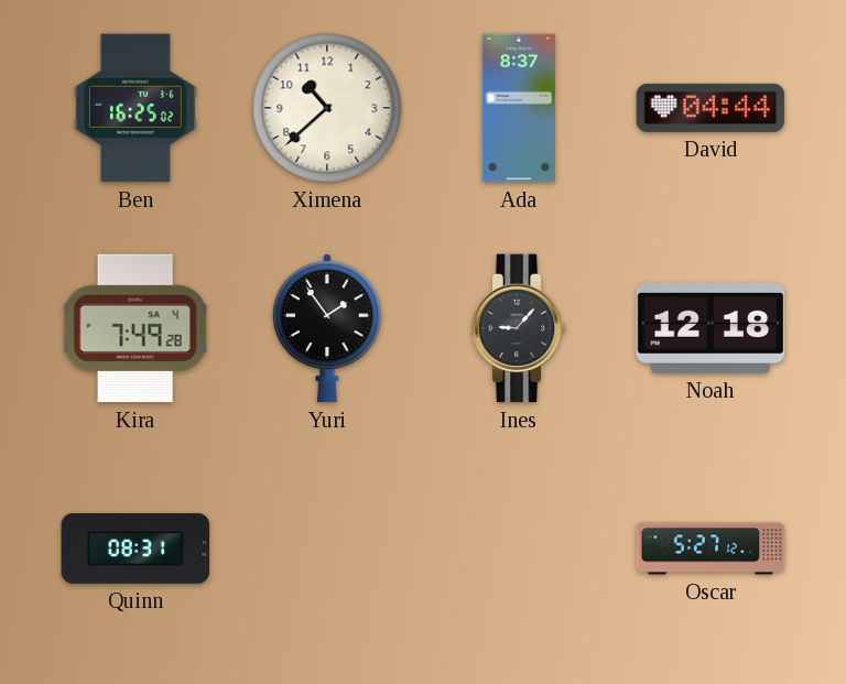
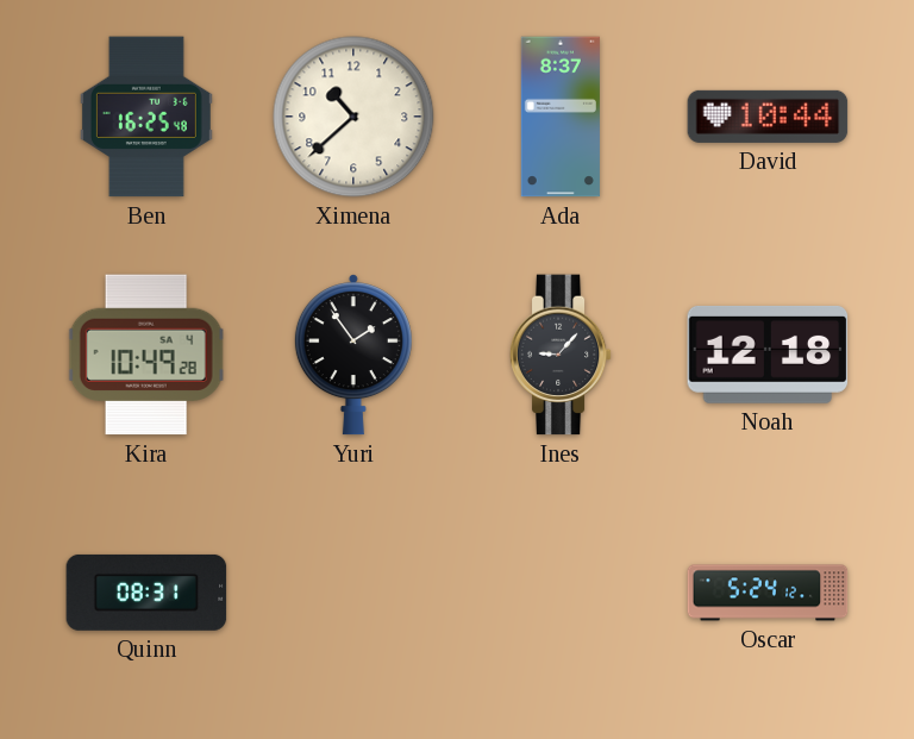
Ben: 16:25:02 -> 16:25:48
David: 04:44 -> 10:44
Kira: 7:49 -> 10:49
Oscar: 5:27 -> 5:24
